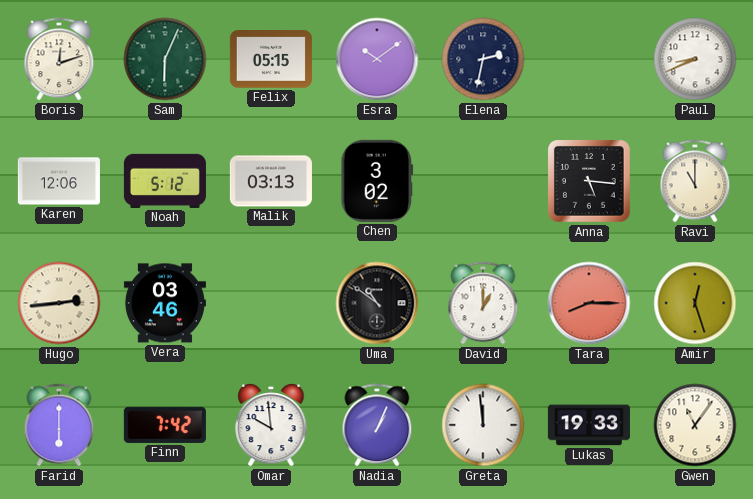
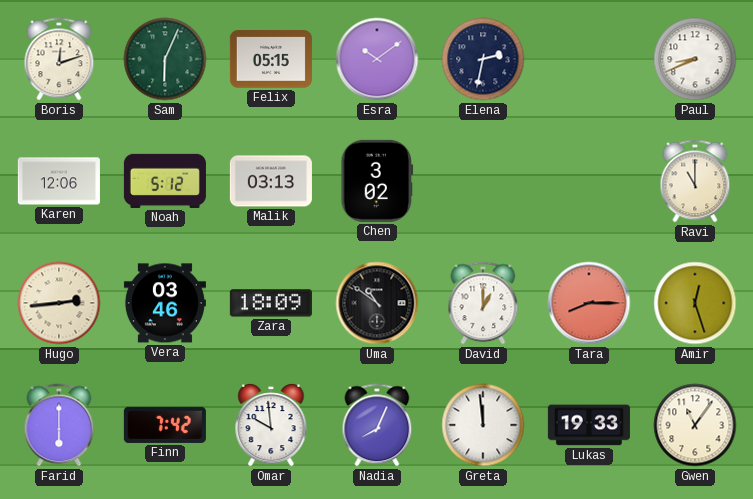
Anna: 5:16 -> none
Zara: none -> 18:09
Nadia: 1:04 -> 8:04
